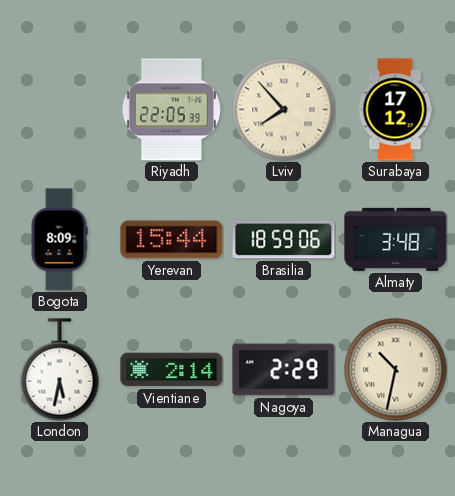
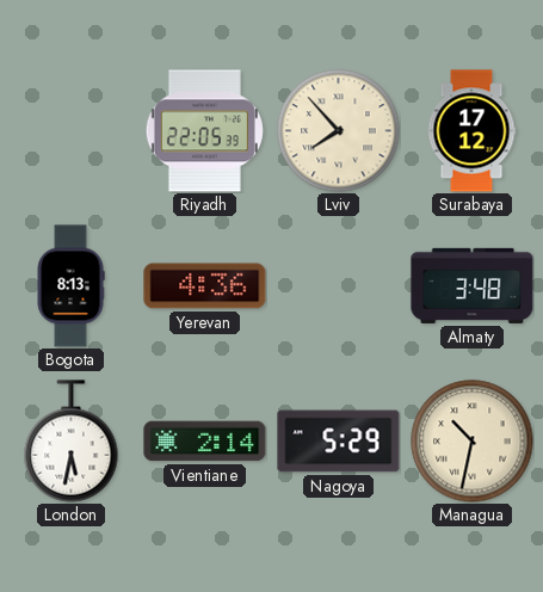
Bogota: 8:09 -> 8:13
Yerevan: 15:44 -> 4:36
Brasilia: 18:59 -> none
Nagoya: 2:29 -> 5:29
